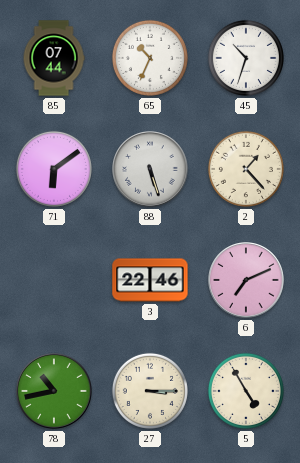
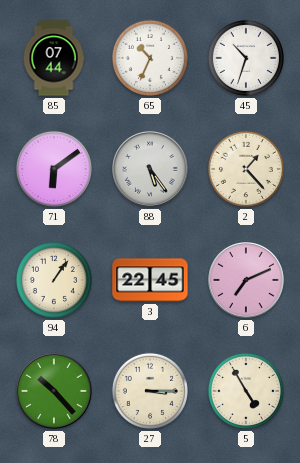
88: 5:27 -> 5:24
94: none -> 1:06
3: 22:46 -> 22:45
78: 10:43 -> 10:23
